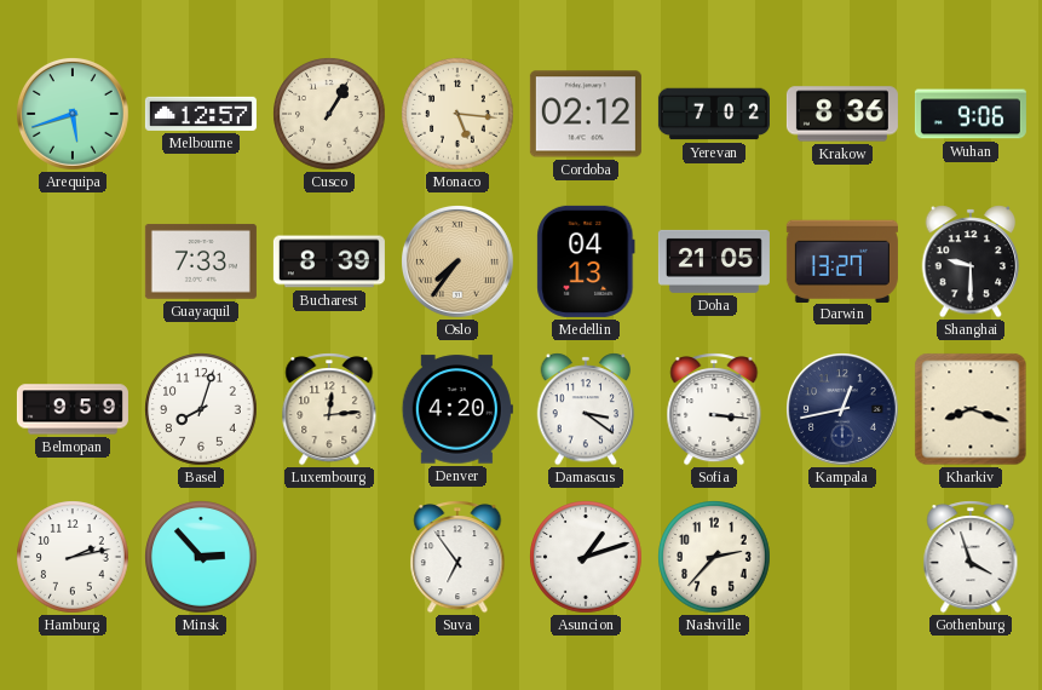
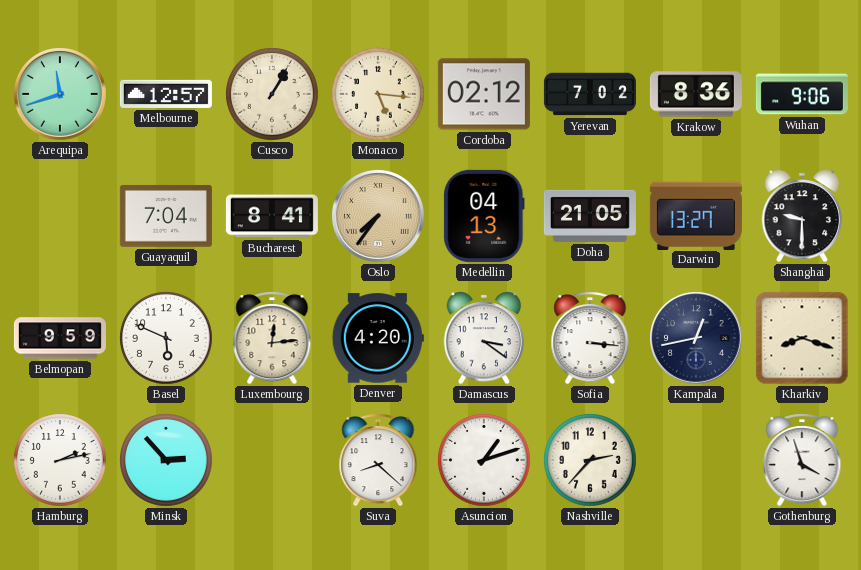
Arequipa: 5:42 -> 11:42
Guayaquil: 7:33 -> 7:04
Bucharest: 8:39 -> 8:41
Basel: 8:03 -> 5:49
Suva: 6:54 -> 8:22
